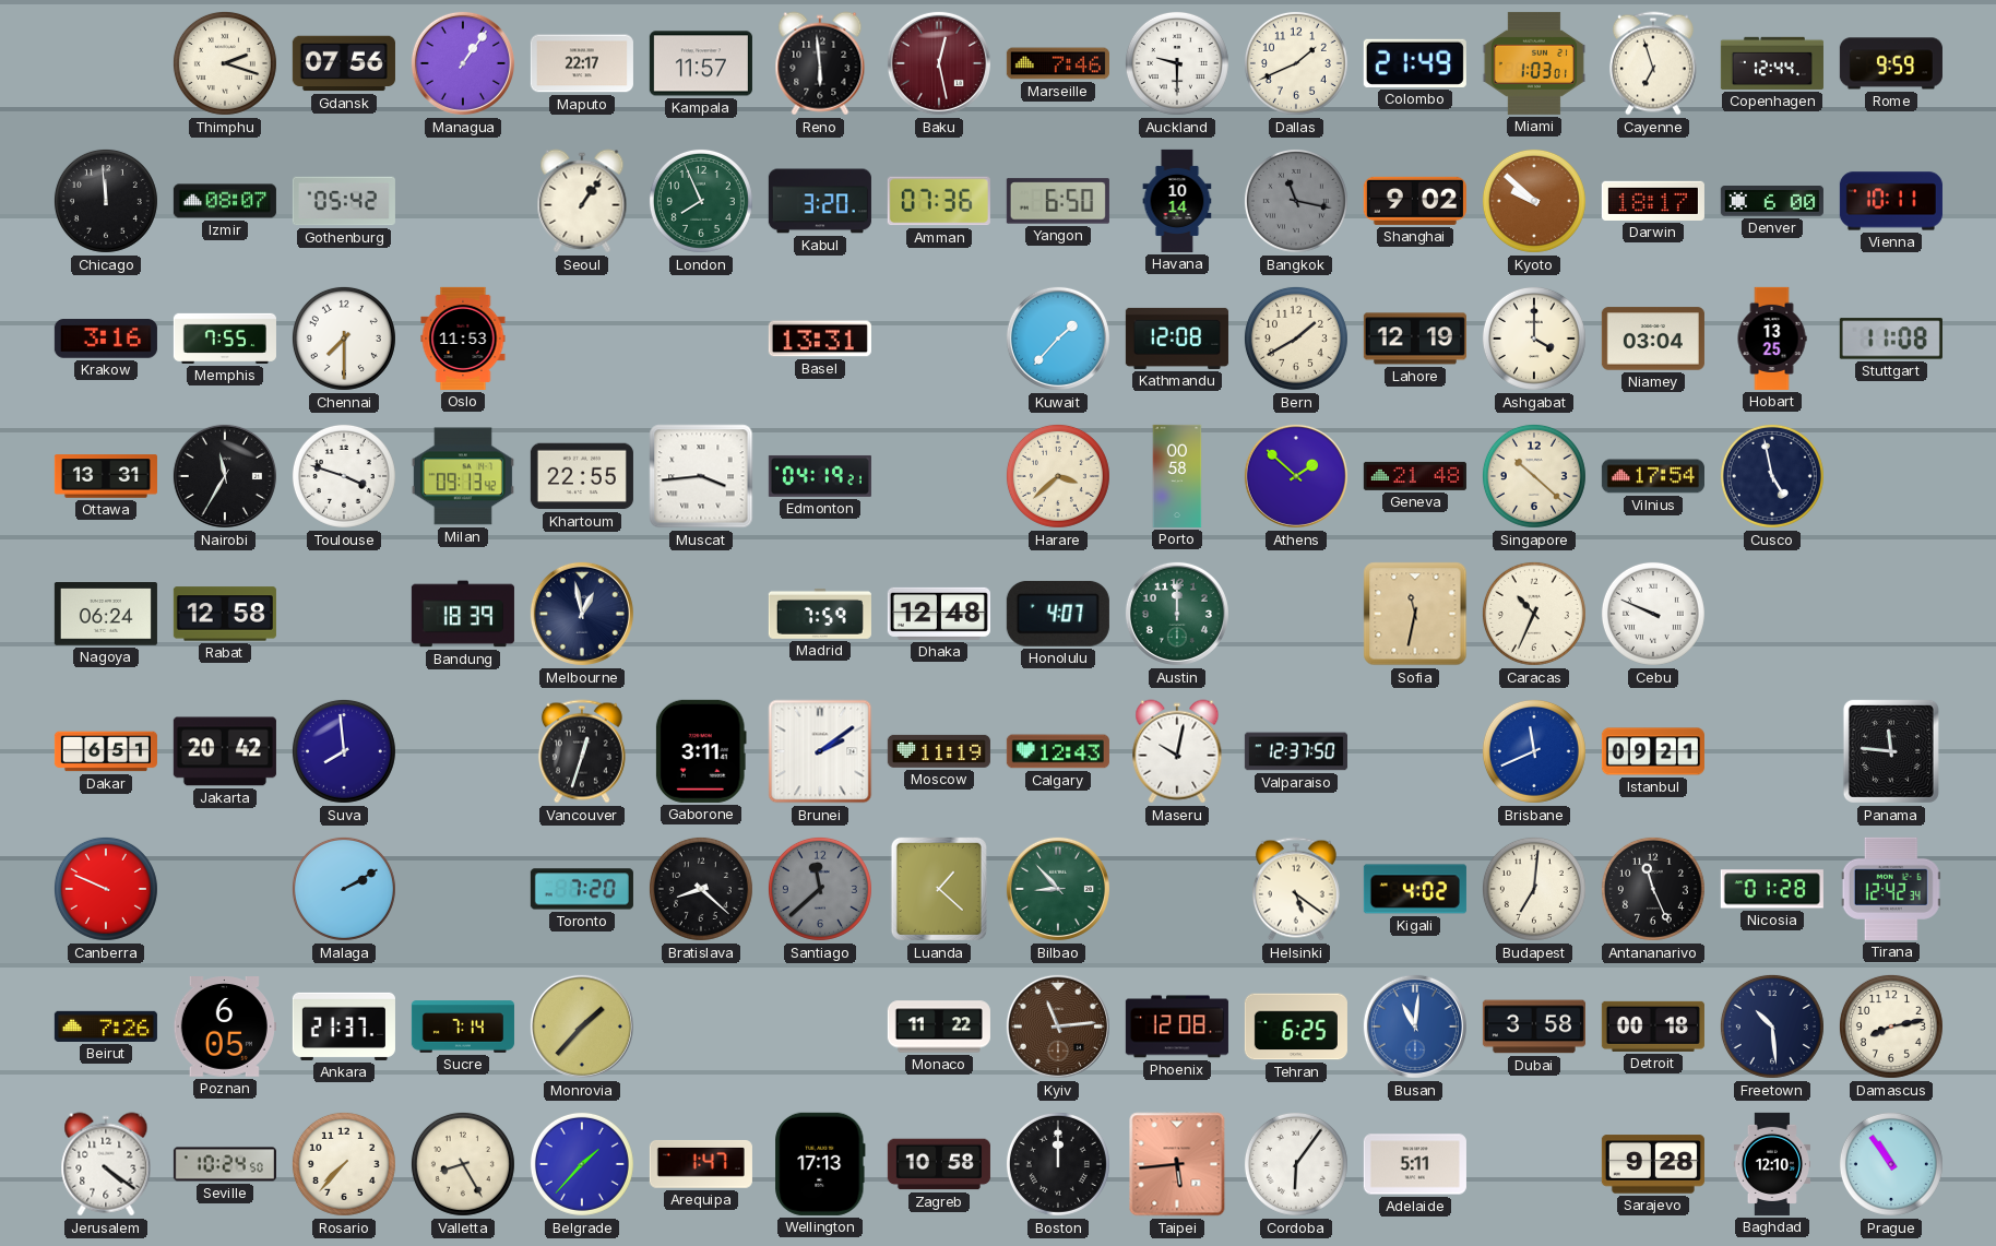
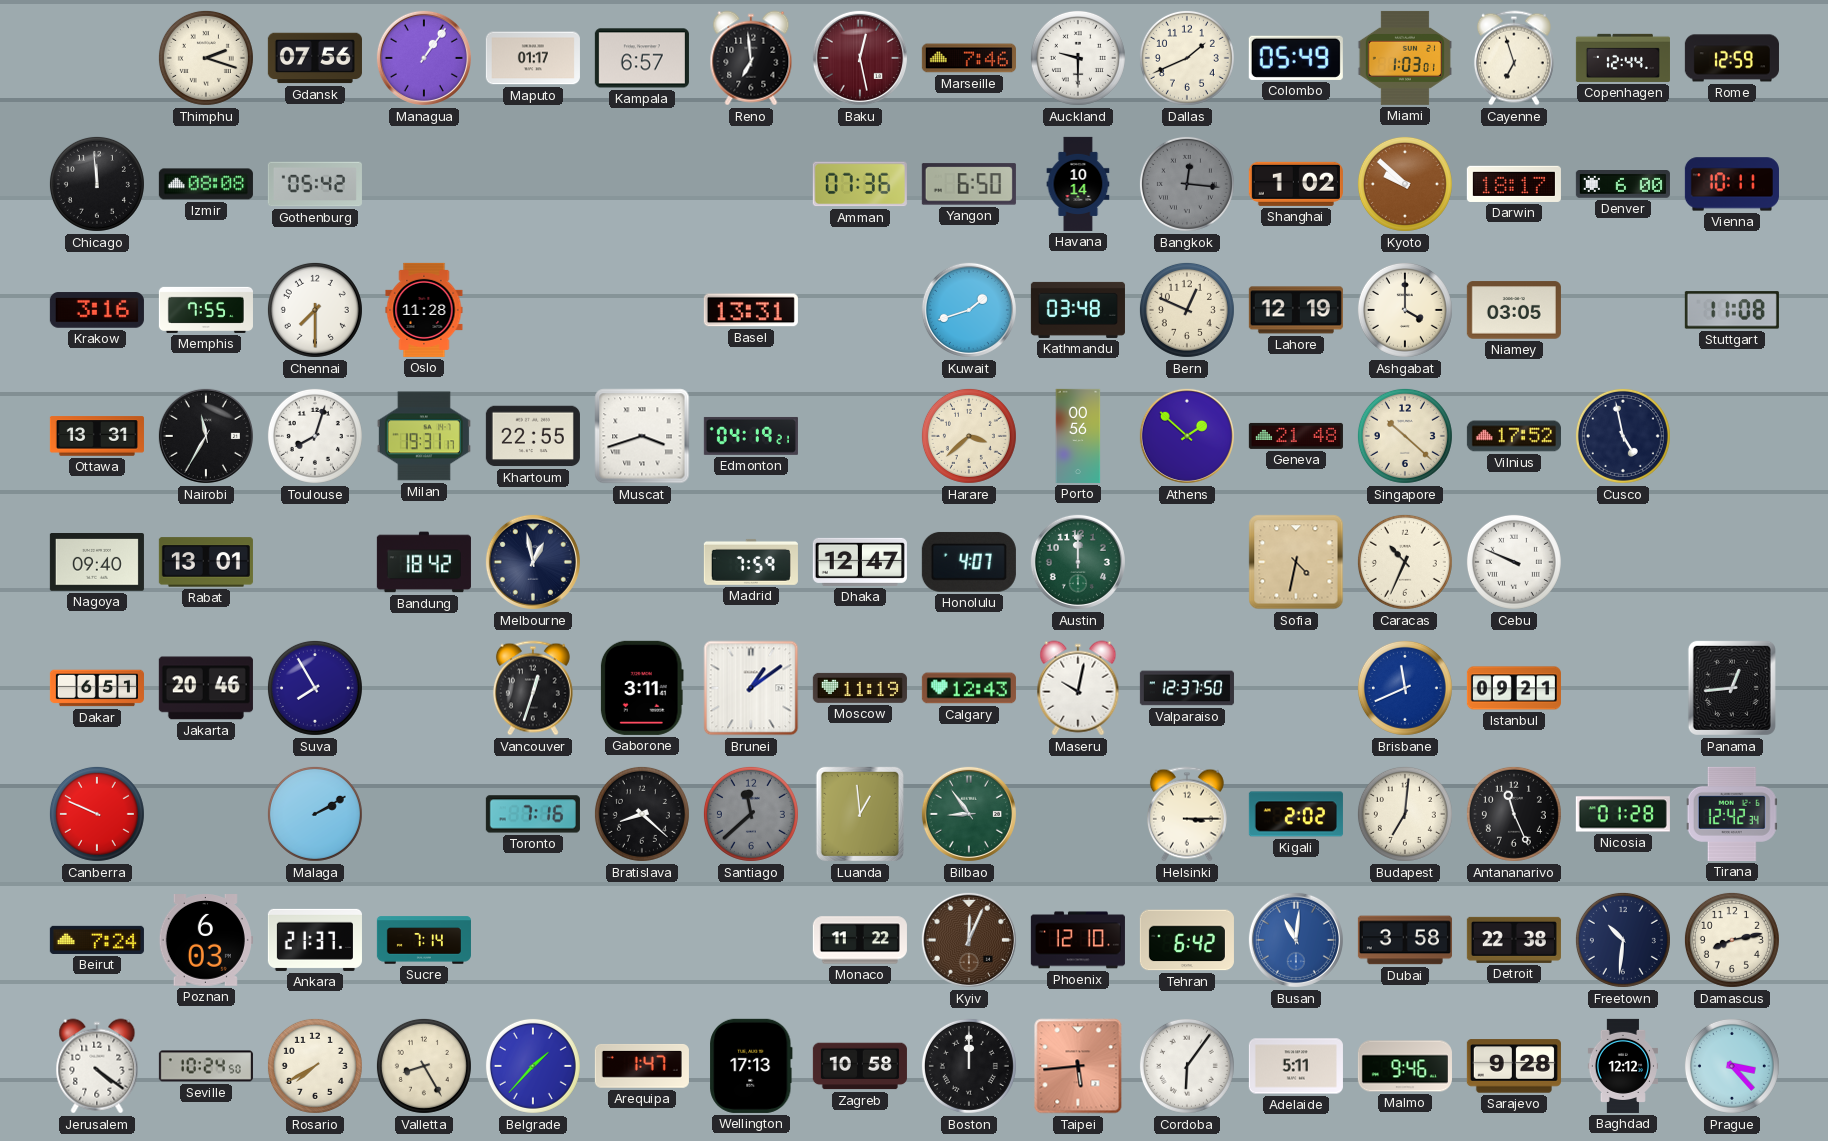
Maputo: 22:17 -> 01:17
Kampala: 11:57 -> 6:57
Reno: 5:59 -> 6:59
Colombo: 21:49 -> 05:49
Rome: 9:59 -> 12:59
Izmir: 08:07 -> 08:08
Seoul: 1:06 -> none
London: 7:56 -> none
Kabul: 3:20 -> none
Bangkok: 11:17 -> 12:16
Shanghai: 9:02 -> 1:02
Oslo: 11:53 -> 11:28
Kuwait: 1:37 -> 1:42
Kathmandu: 12:08 -> 03:48
Bern: 1:40 -> 12:49
Niamey: 03:04 -> 03:05
Hobart: 13:25 -> none
Toulouse: 3:48 -> 8:03
Milan: 09:13 -> 19:31
Muscat: 3:44 -> 3:42
Porto: 00:58 -> 00:56
Vilnius: 17:54 -> 17:52
Nagoya: 06:24 -> 09:40
Rabat: 12:58 -> 13:01
Bandung: 18:39 -> 18:42
Dhaka: 12:48 -> 12:47
Sofia: 11:32 -> 4:32
Jakarta: 20:42 -> 20:46
Suva: 7:59 -> 7:55
Brunei: 2:09 -> 1:09
Panama: 11:46 -> 12:44
Toronto: 7:20 -> 7:16
Luanda: 1:22 -> 12:59
Bilbao: 8:53 -> 8:54
Helsinki: 5:21 -> 3:15
Kigali: 4:02 -> 2:02
Beirut: 7:26 -> 7:24
Poznan: 6:05 -> 6:03
Monrovia: 1:37 -> none
Kyiv: 11:14 -> 12:04
Phoenix: 12:08 -> 12:10
Tehran: 6:25 -> 6:42
Detroit: 00:18 -> 22:38
Freetown: 10:29 -> 10:31
Rosario: 7:37 -> 7:40
Malmo: none -> 9:46
Baghdad: 12:10 -> 12:12
Prague: 10:54 -> 3:23
